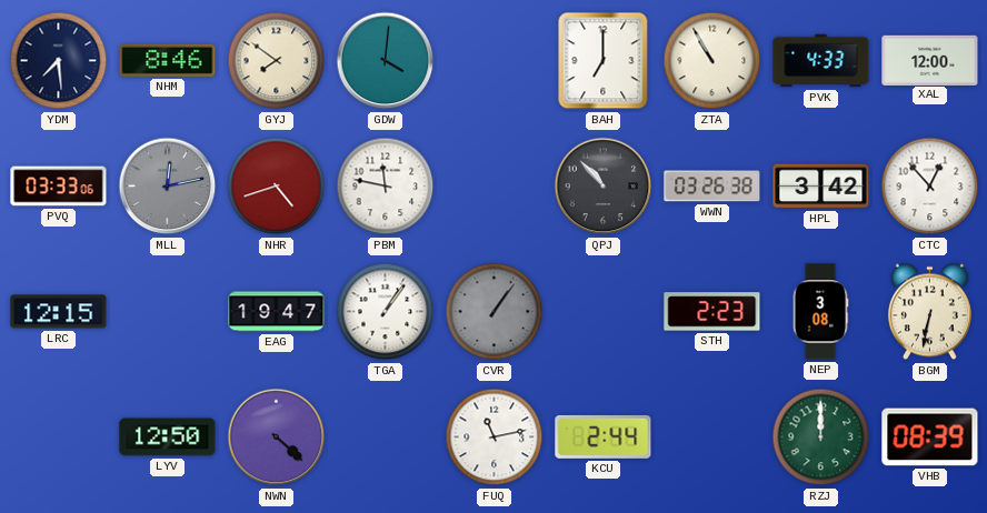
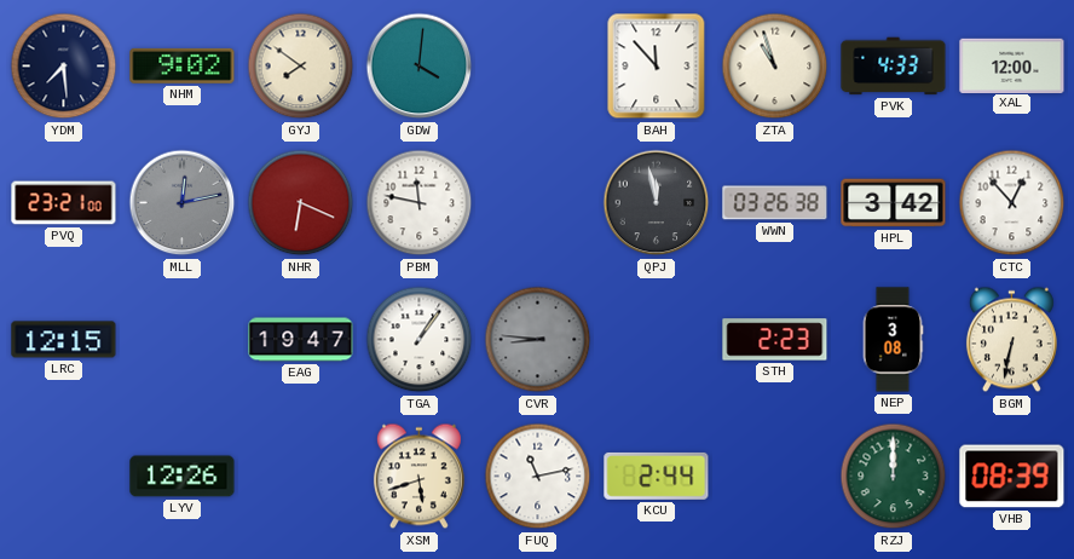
NHM: 8:46 -> 9:02
BAH: 7:00 -> 11:53
ZTA: 10:55 -> 10:57
PVQ: 03:33 -> 23:21
NHR: 4:42 -> 6:19
QPJ: 10:53 -> 11:58
CVR: 1:06 -> 8:46
LYV: 12:50 -> 12:26
NWN: 4:22 -> none
XSM: none -> 5:42
